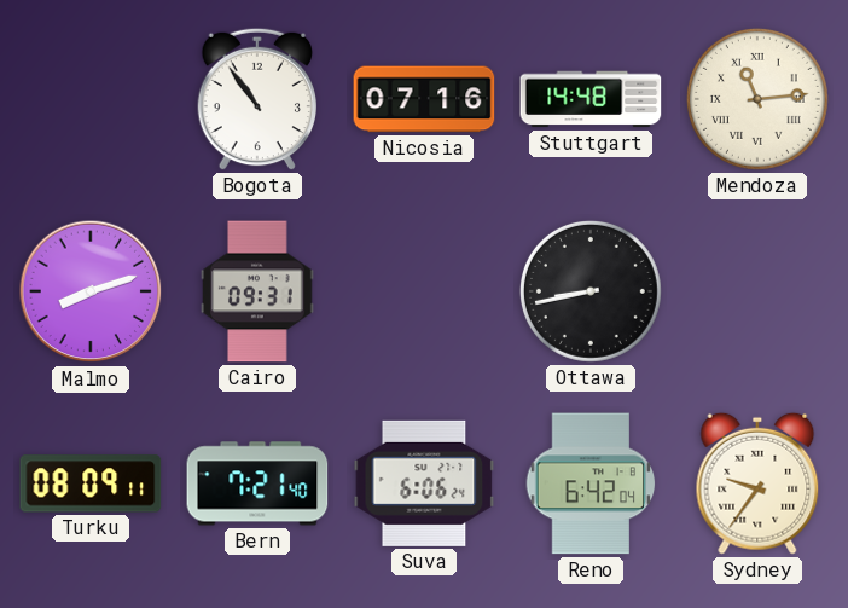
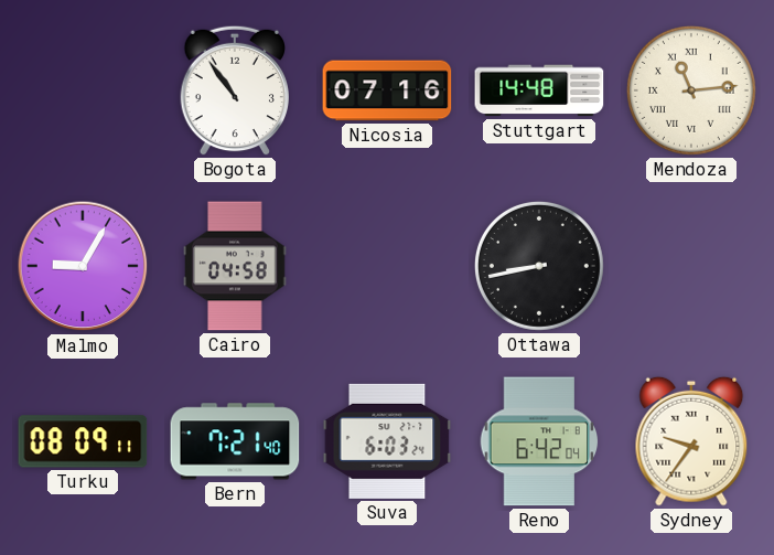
Malmo: 8:12 -> 9:05
Cairo: 09:31 -> 04:58
Suva: 6:06 -> 6:03
